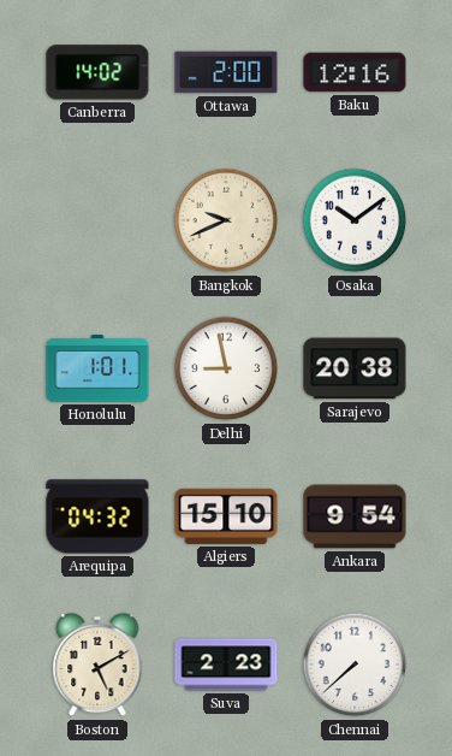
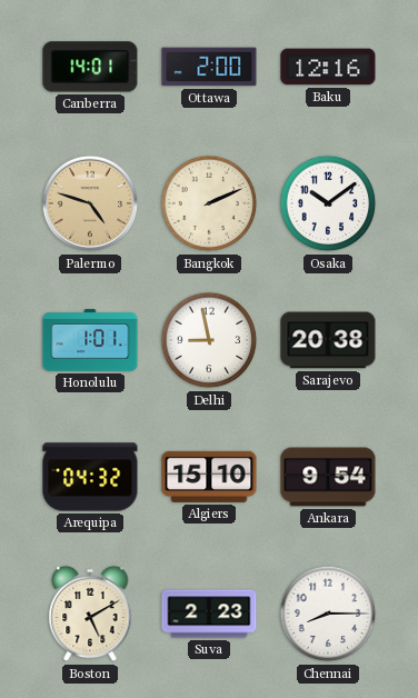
Canberra: 14:02 -> 14:01
Palermo: none -> 4:48
Bangkok: 9:41 -> 2:11
Chennai: 7:38 -> 8:15
